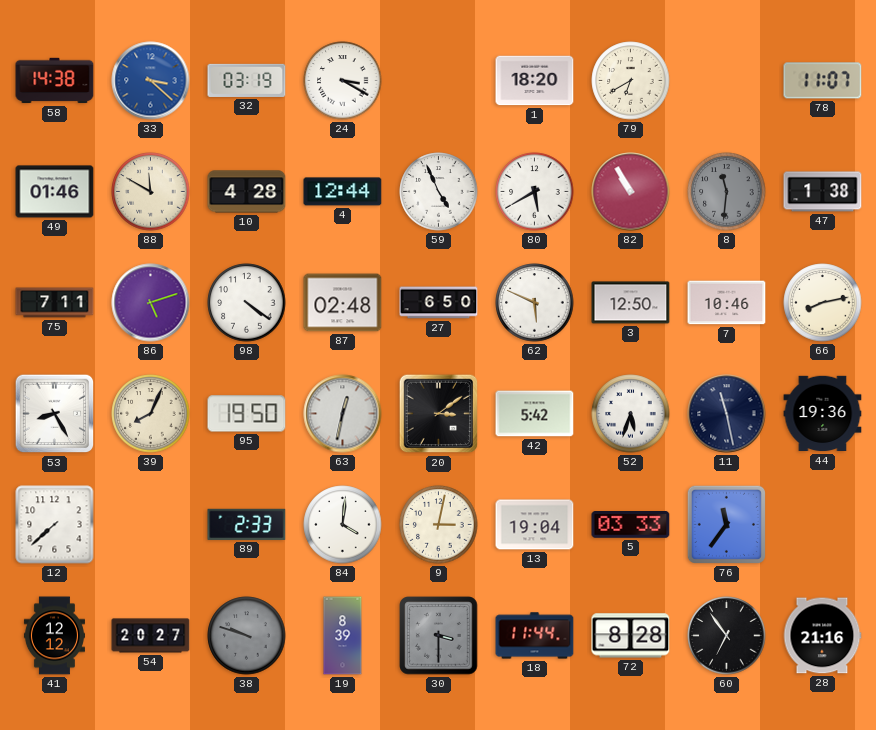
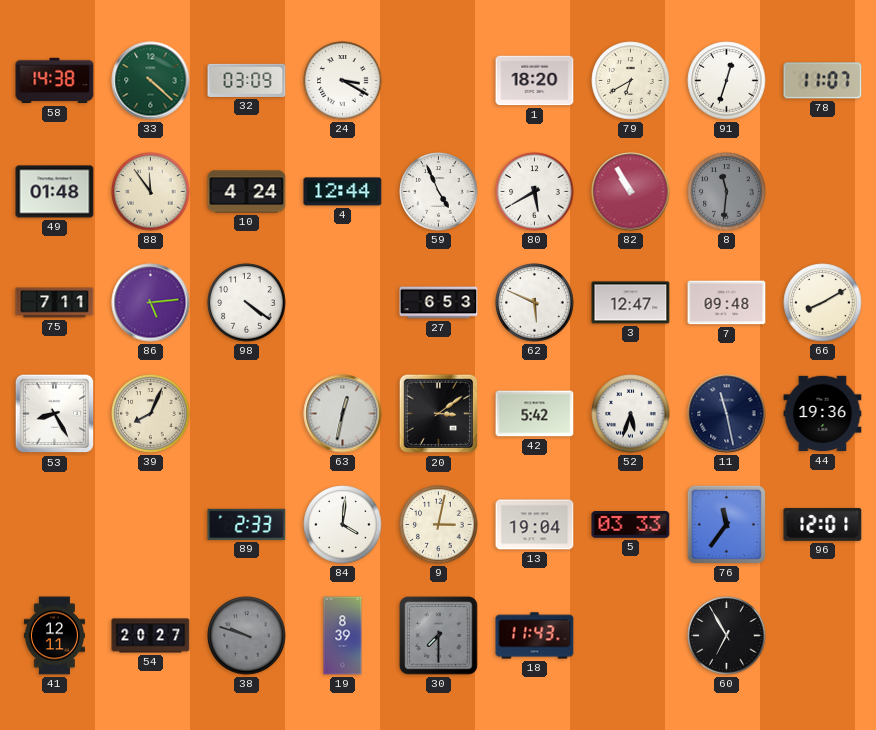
33: 3:22 -> 4:22
33 dial: blue -> green
32: 03:19 -> 03:09
91: none -> 12:33
49: 01:46 -> 01:48
88: 11:50 -> 11:54
10: 4:28 -> 4:24
47: 1:38 -> none
86: 5:12 -> 5:14
87: 02:48 -> none
27: 6:50 -> 6:53
3: 12:50 -> 12:47
7: 10:46 -> 09:48
66: 8:13 -> 8:10
95: 19:50 -> none
12: 7:38 -> none
96: none -> 12:01
41: 12:12 -> 12:11
30: 3:30 -> 7:30
18: 11:44 -> 11:43
72: 8:28 -> none
60: 6:54 -> 6:55
28: 21:16 -> none
